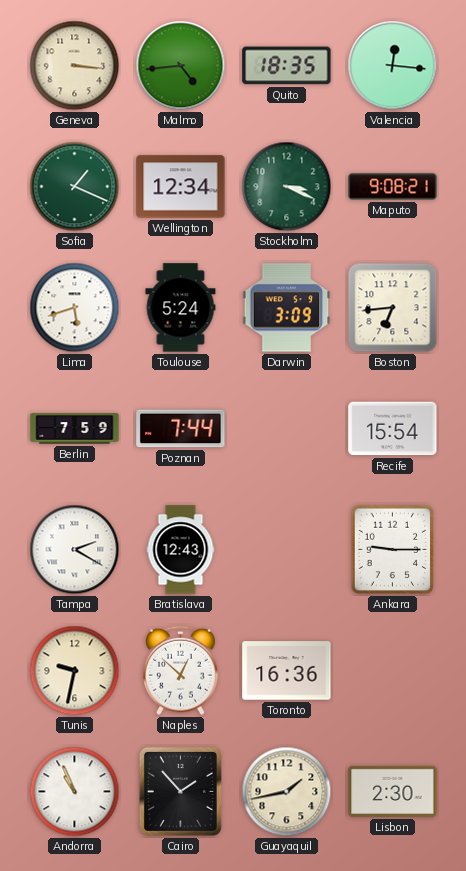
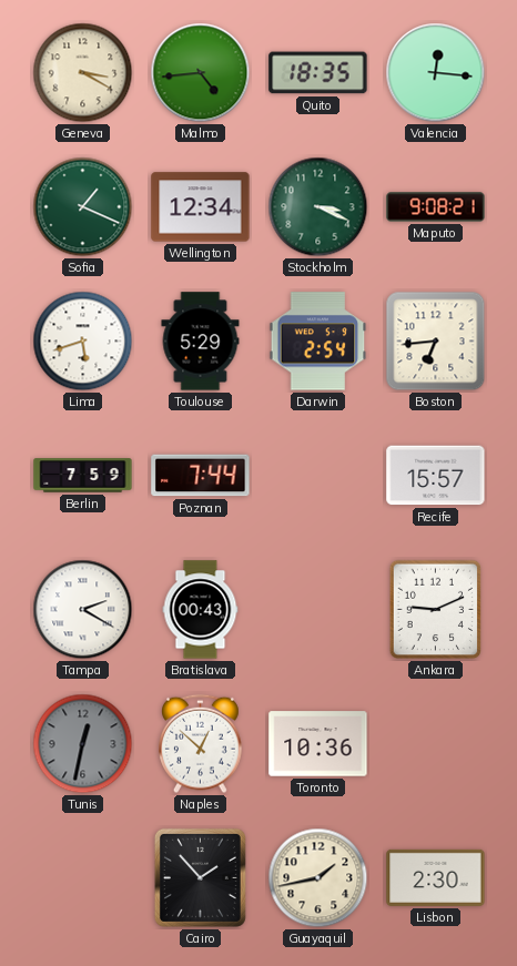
Geneva: 3:16 -> 3:20
Toulouse: 5:24 -> 5:29
Darwin: 3:09 -> 2:54
Recife: 15:54 -> 15:57
Bratislava: 12:43 -> 00:43
Ankara: 9:15 -> 9:11
Tunis: 9:32 -> 12:32
Tunis dial: cream -> grey
Toronto: 16:36 -> 10:36
Andorra: 10:56 -> none
